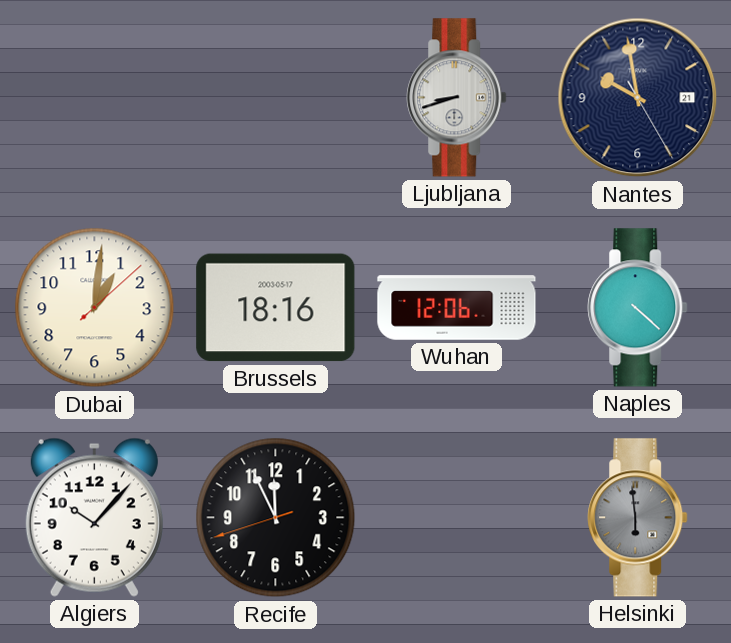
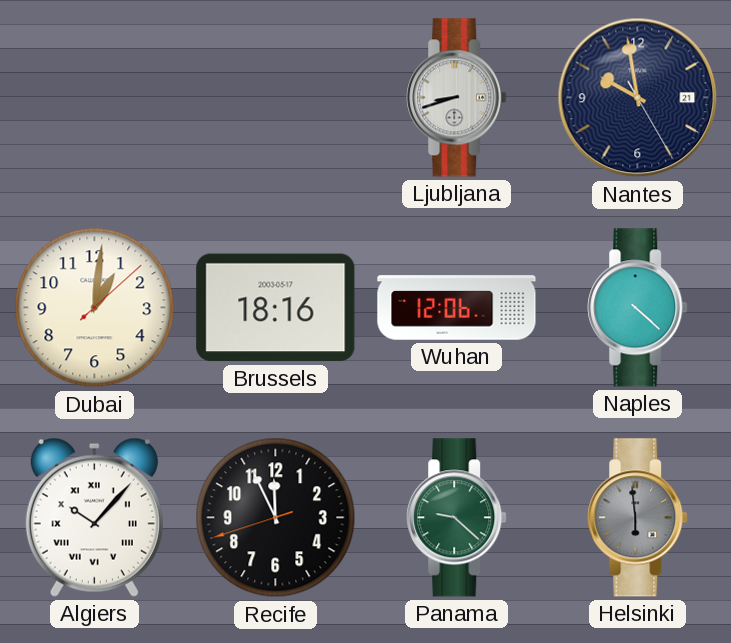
Algiers numerals: Arabic -> Roman
Panama: none -> 9:22
